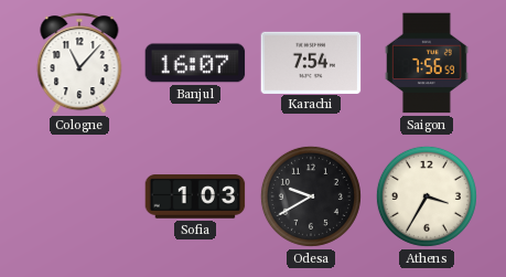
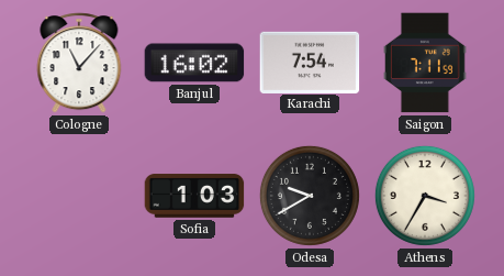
Banjul: 16:07 -> 16:02
Saigon: 7:56 -> 7:11
